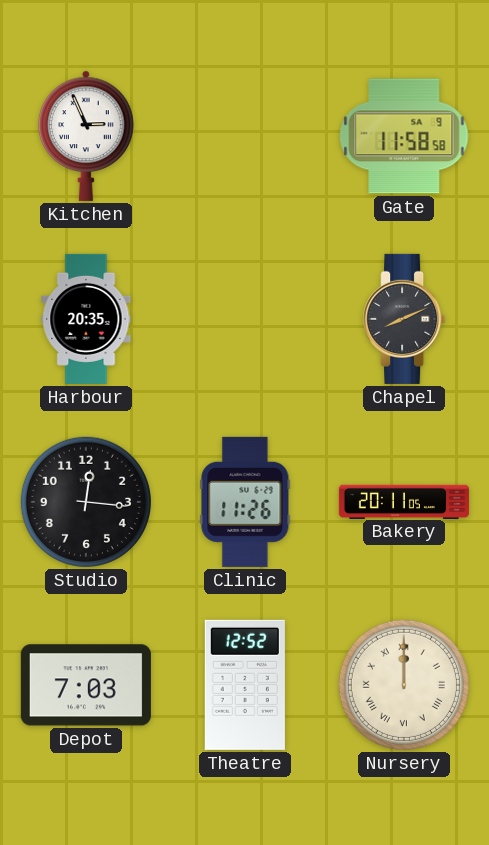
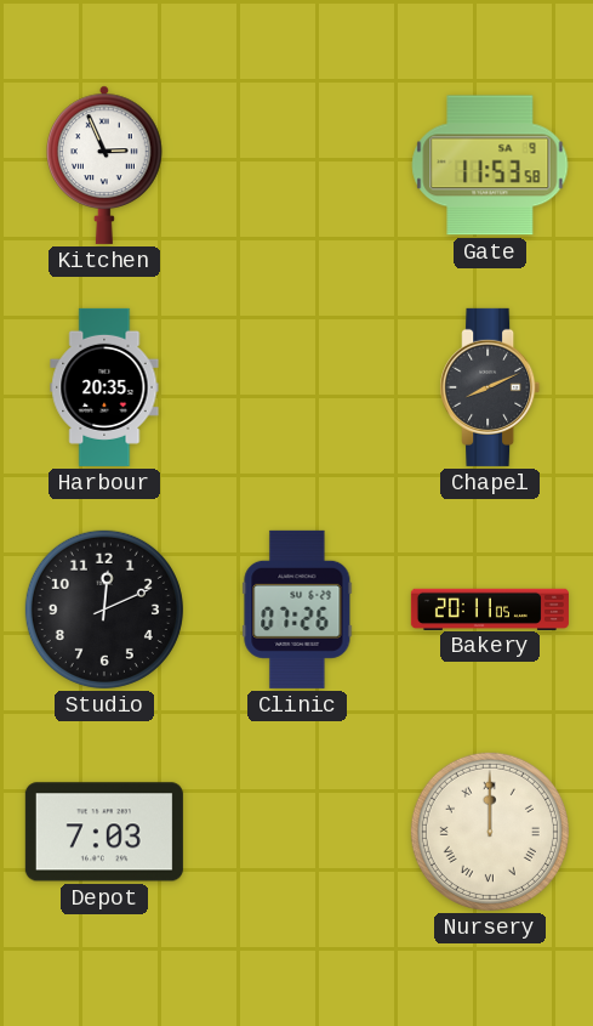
Gate: 11:58 -> 11:53
Studio: 12:16 -> 12:11
Clinic: 11:26 -> 07:26
Theatre: 12:52 -> none
